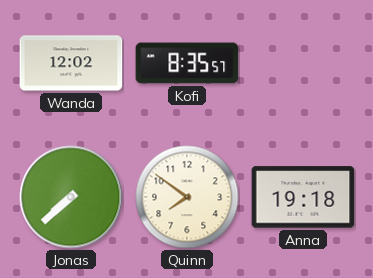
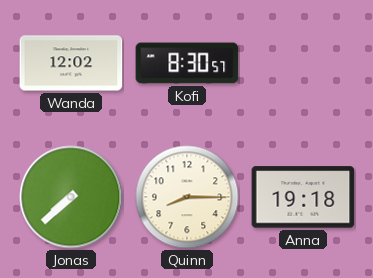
Kofi: 8:35 -> 8:30
Quinn: 7:51 -> 8:15
